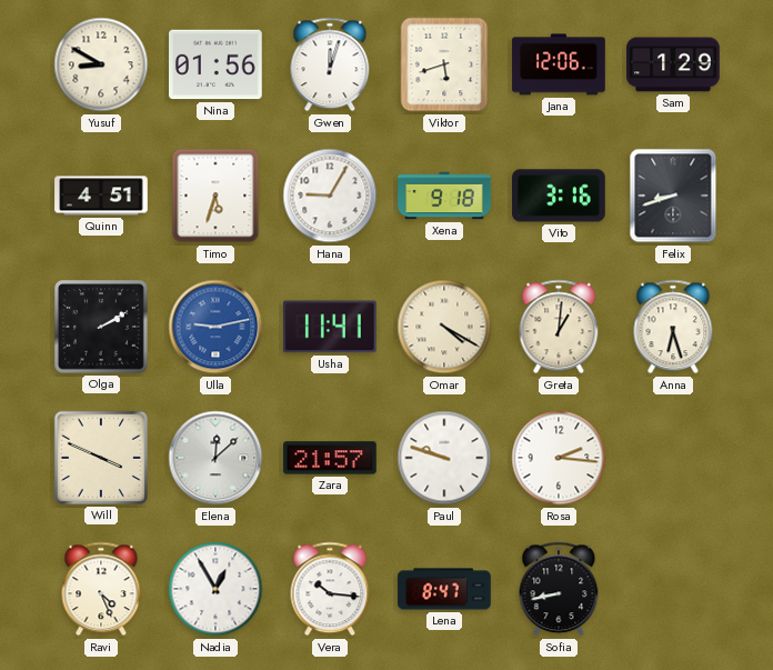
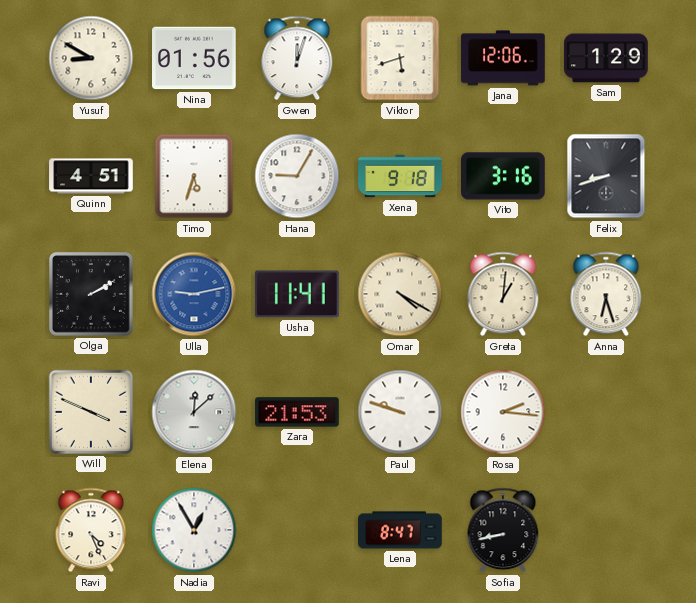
Zara: 21:57 -> 21:53
Vera: 10:16 -> none
